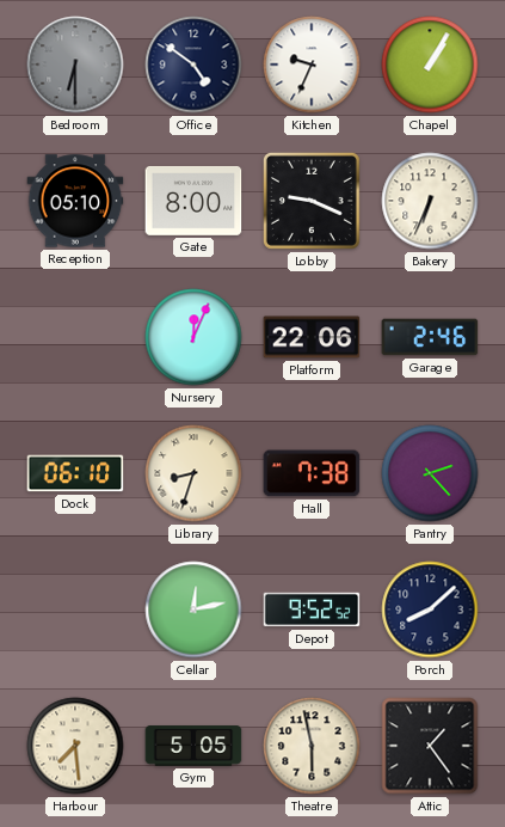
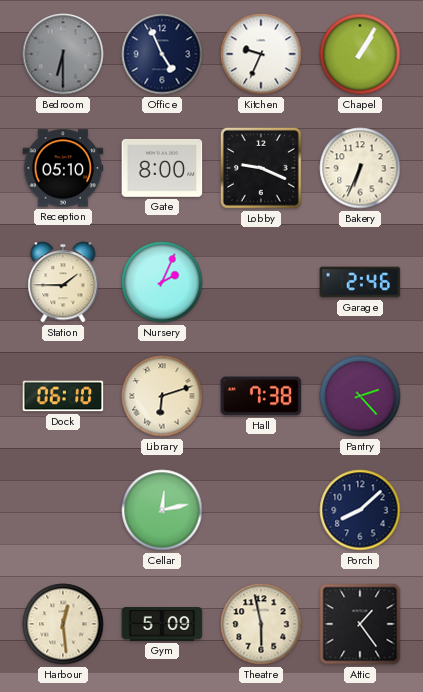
Office: 4:51 -> 4:56
Station: none -> 1:45
Nursery: 12:04 -> 2:04
Platform: 22:06 -> none
Library: 8:33 -> 6:12
Depot: 9:52 -> none
Harbour: 7:29 -> 12:29
Gym: 5:05 -> 5:09
